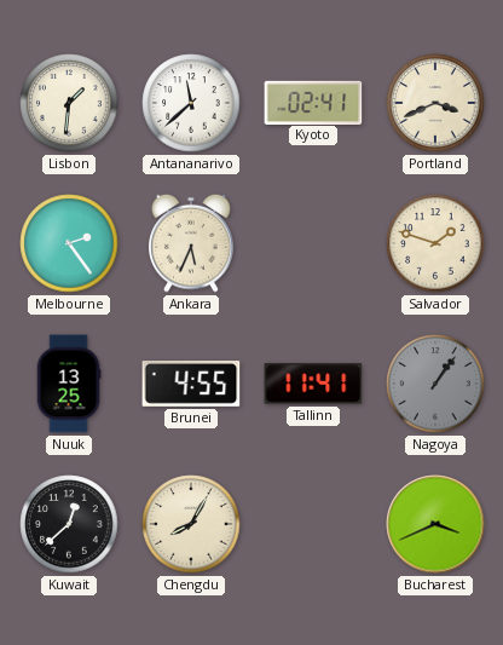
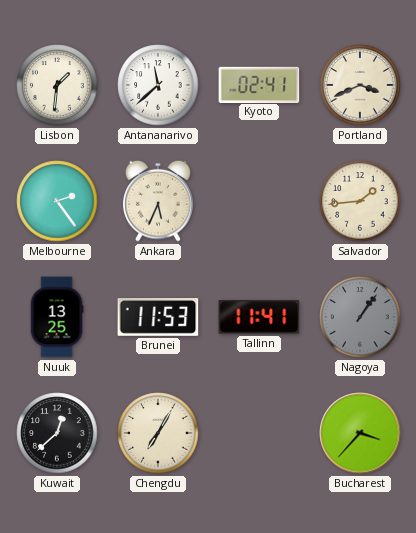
Salvador: 1:48 -> 1:44
Brunei: 4:55 -> 11:53
Chengdu: 8:05 -> 7:05
Bucharest: 3:41 -> 3:37
